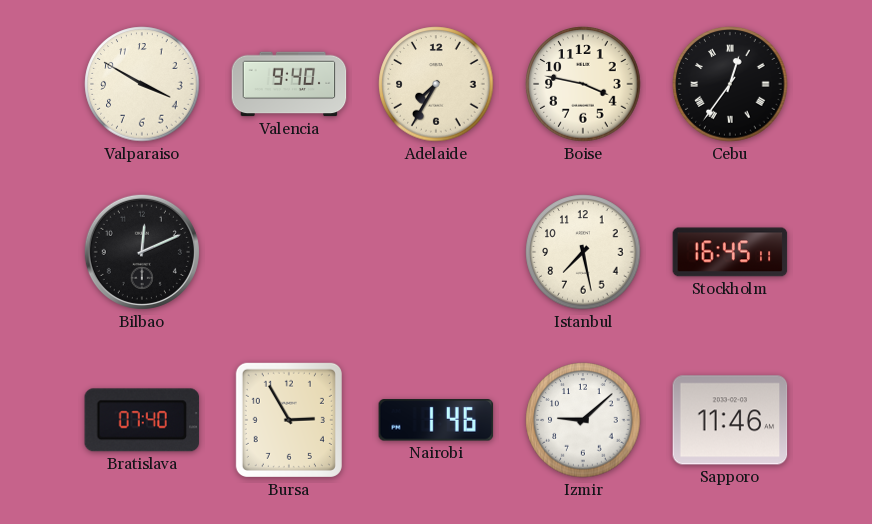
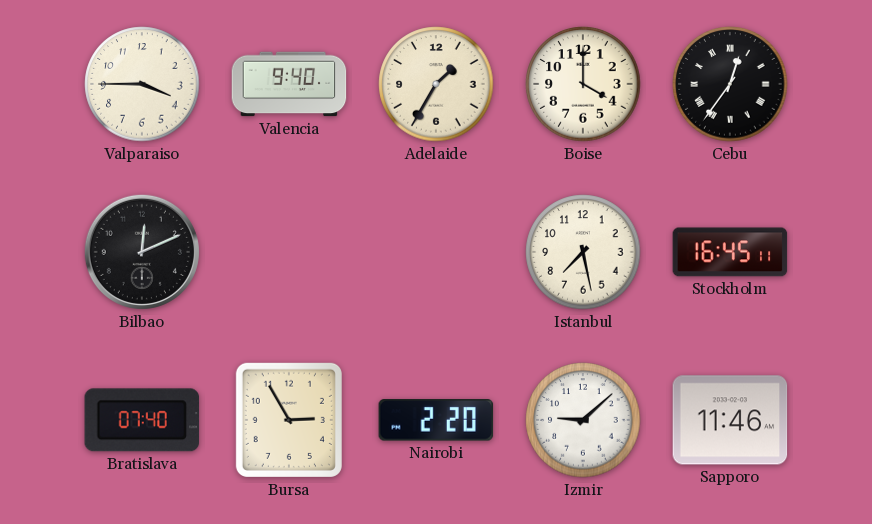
Valparaiso: 3:50 -> 3:45
Adelaide: 7:35 -> 1:35
Boise: 3:47 -> 4:00
Nairobi: 1:46 -> 2:20
